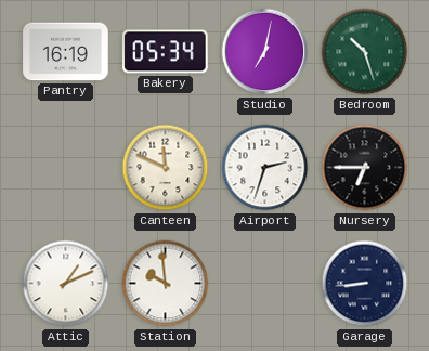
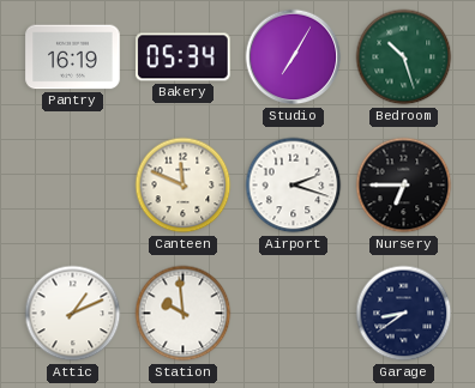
Studio: 7:02 -> 7:05
Airport: 2:33 -> 2:18
Garage: 8:44 -> 8:39
